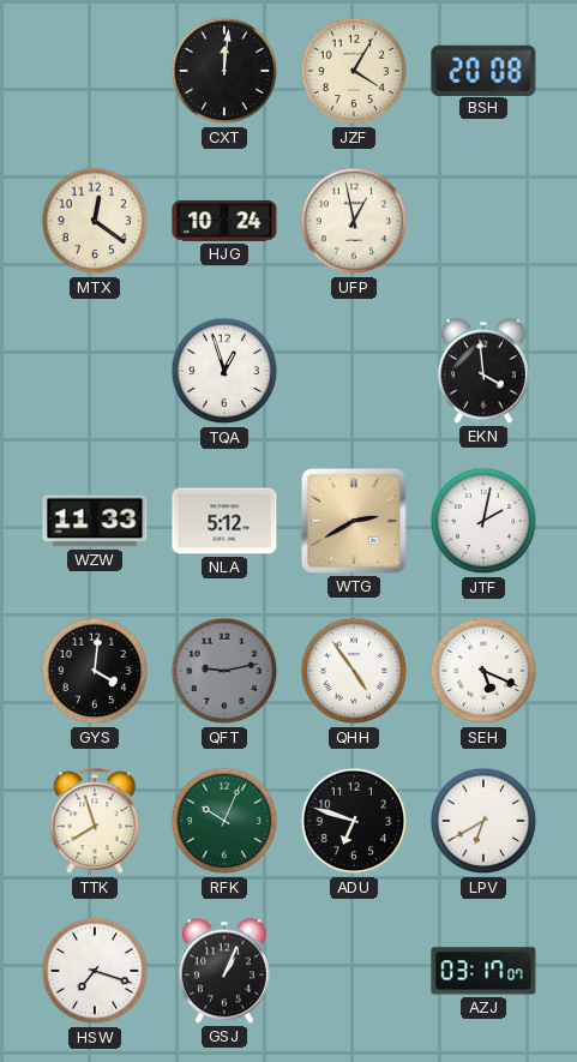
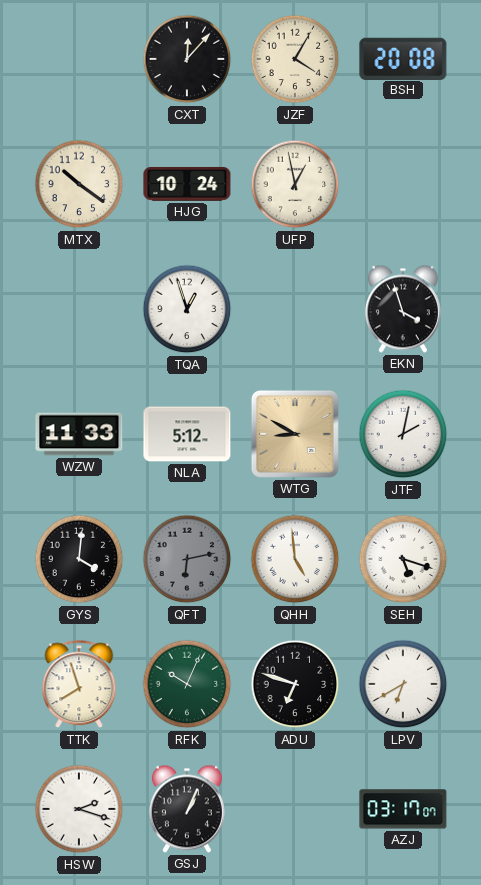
CXT: 12:01 -> 12:07
MTX: 12:21 -> 10:21
EKN: 3:59 -> 3:57
WTG: 2:40 -> 8:50
QFT: 9:13 -> 6:13
QHH: 4:54 -> 4:59
SEH: 5:19 -> 5:18
HSW: 7:18 -> 2:18
